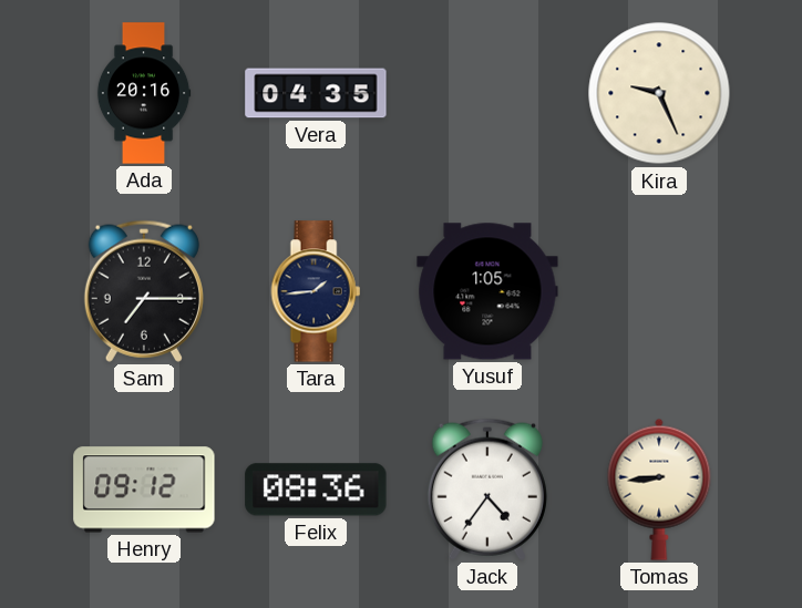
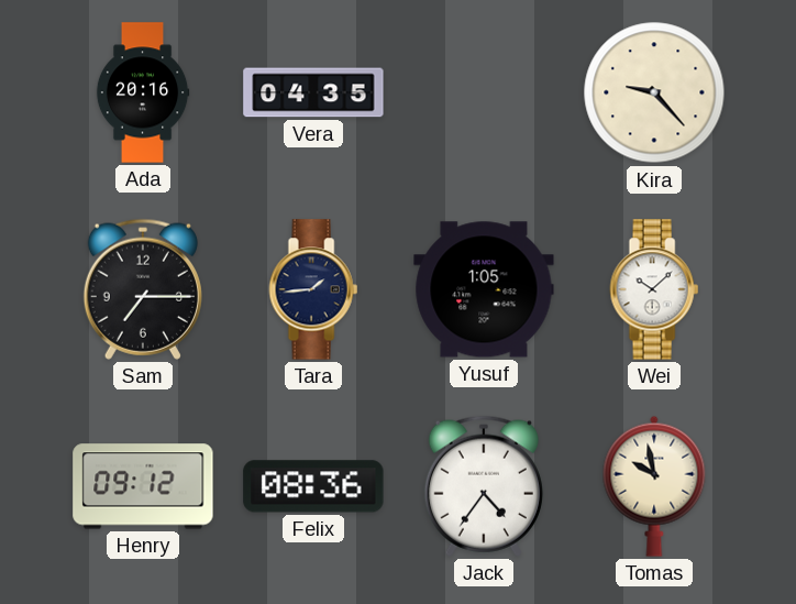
Kira: 9:26 -> 9:23
Wei: none -> 10:08
Tomas: 8:44 -> 9:58
